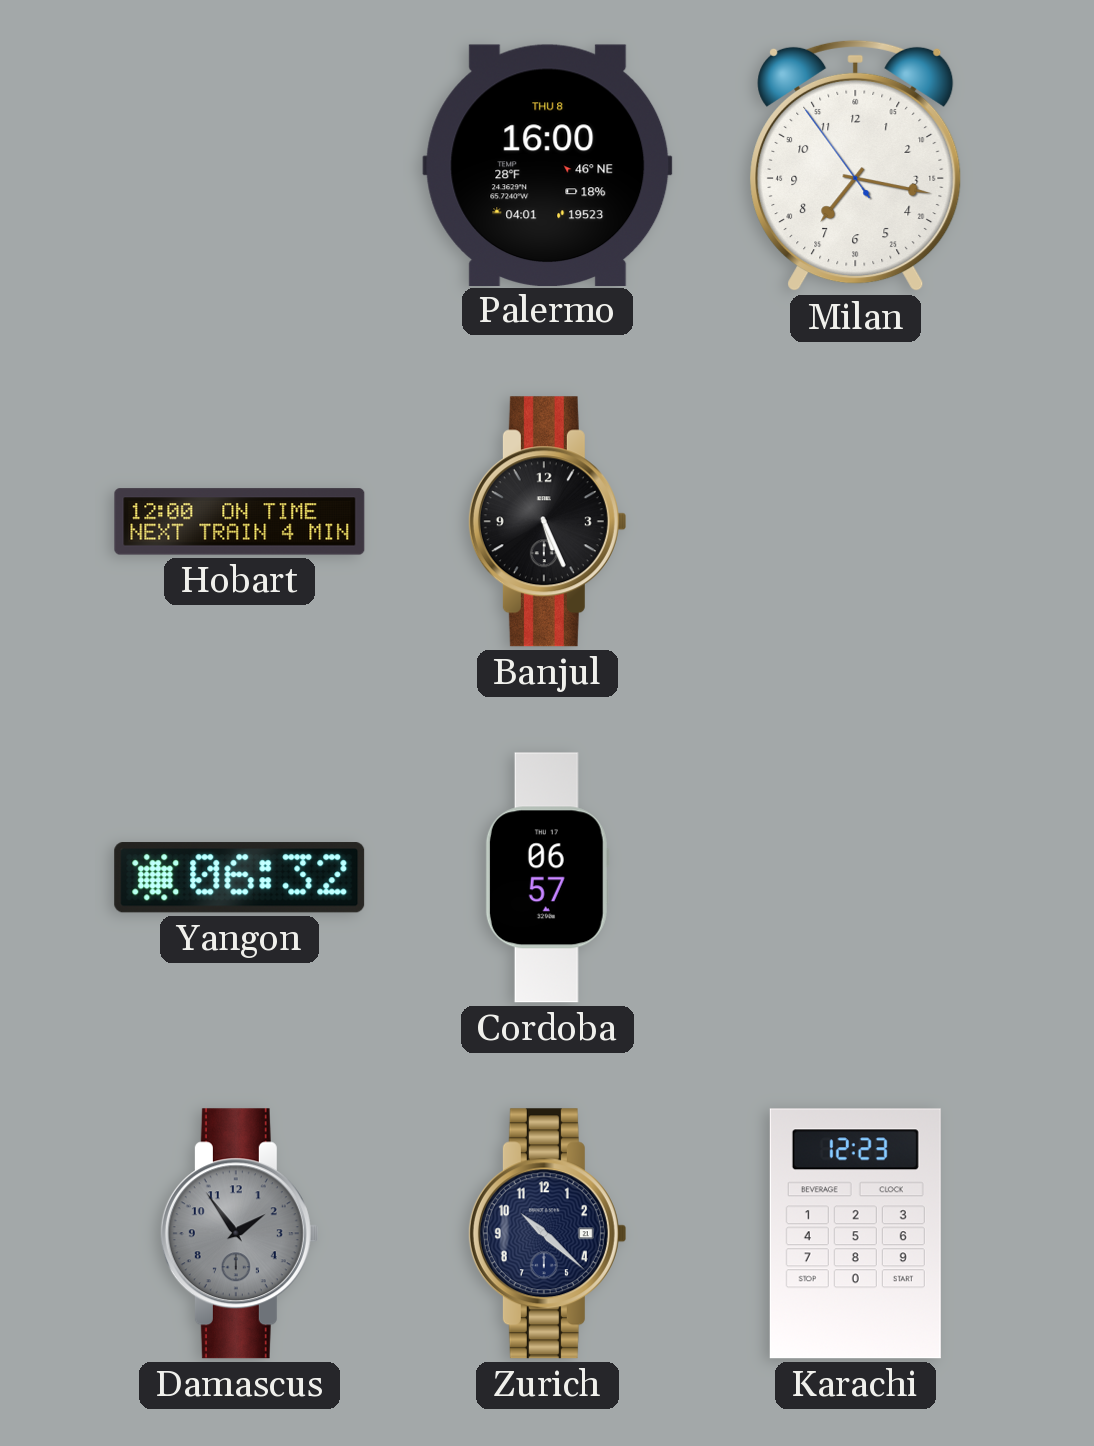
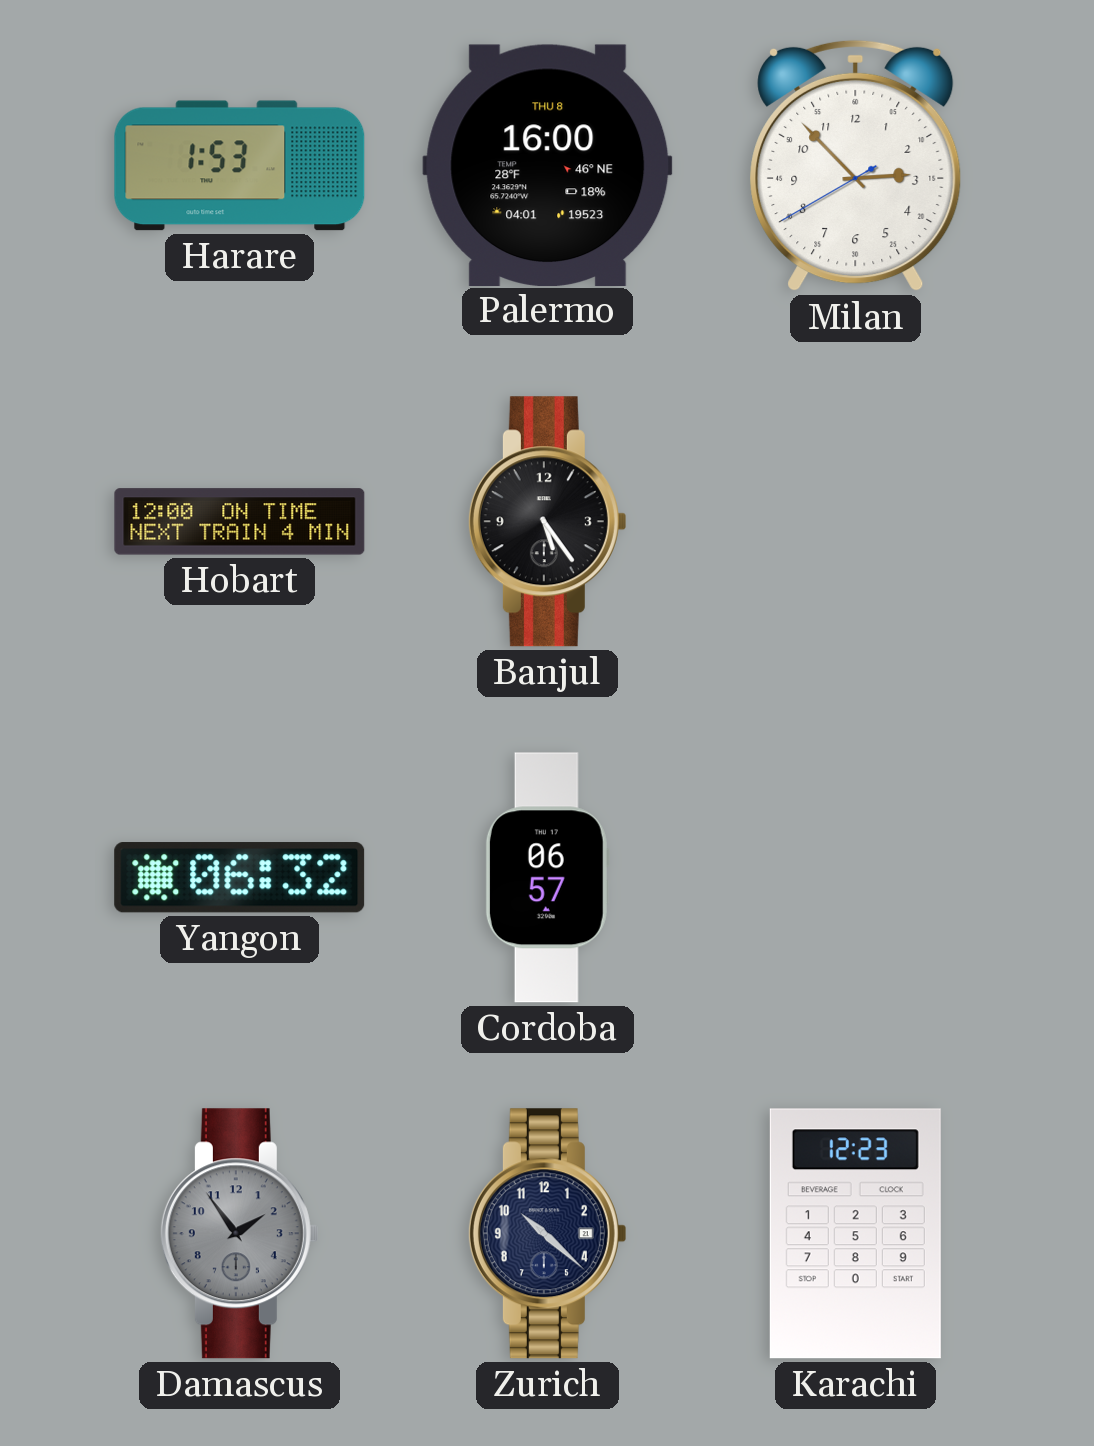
Harare: none -> 1:53
Milan: 7:16 -> 2:52
Banjul: 5:26 -> 5:24
